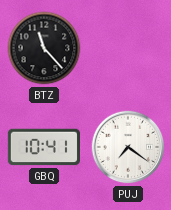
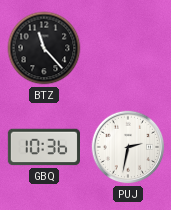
GBQ: 10:41 -> 10:36
PUJ: 7:21 -> 2:32
